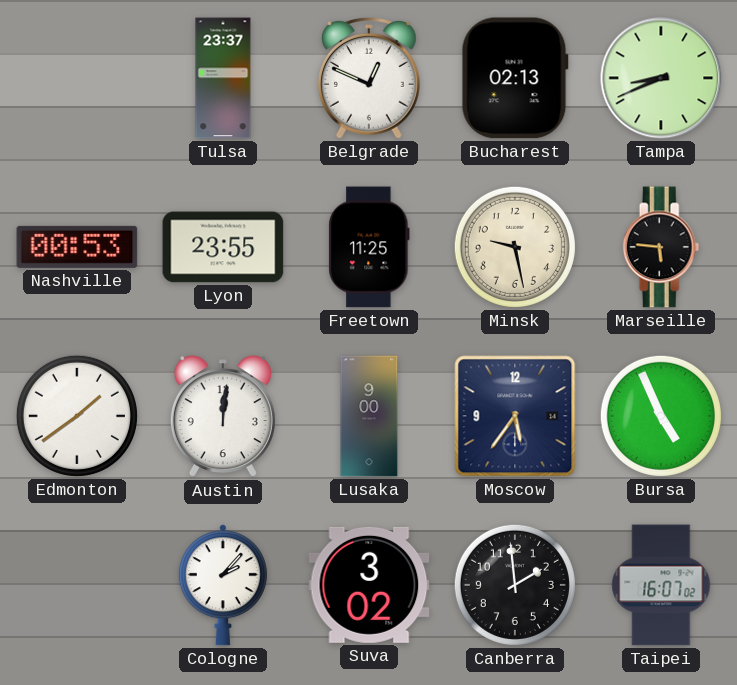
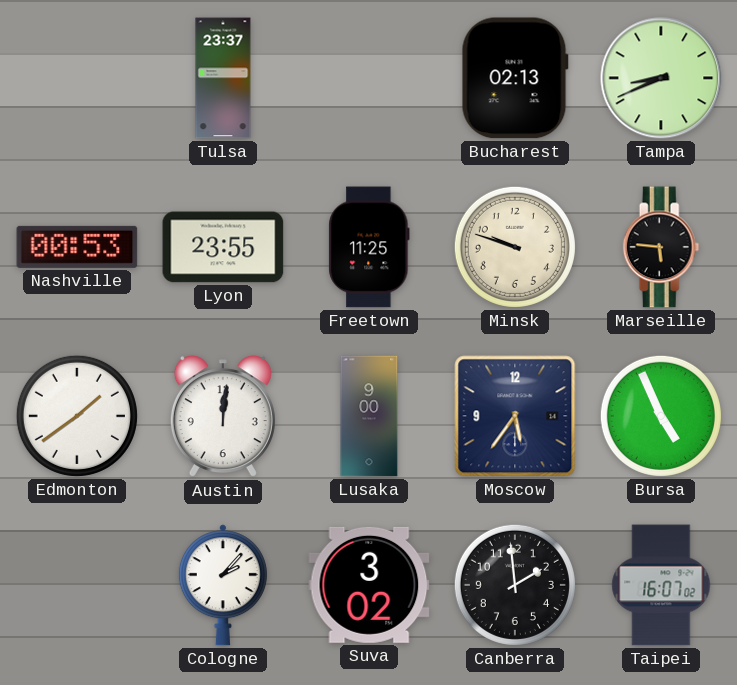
Belgrade: 12:49 -> none
Minsk: 9:28 -> 9:48
